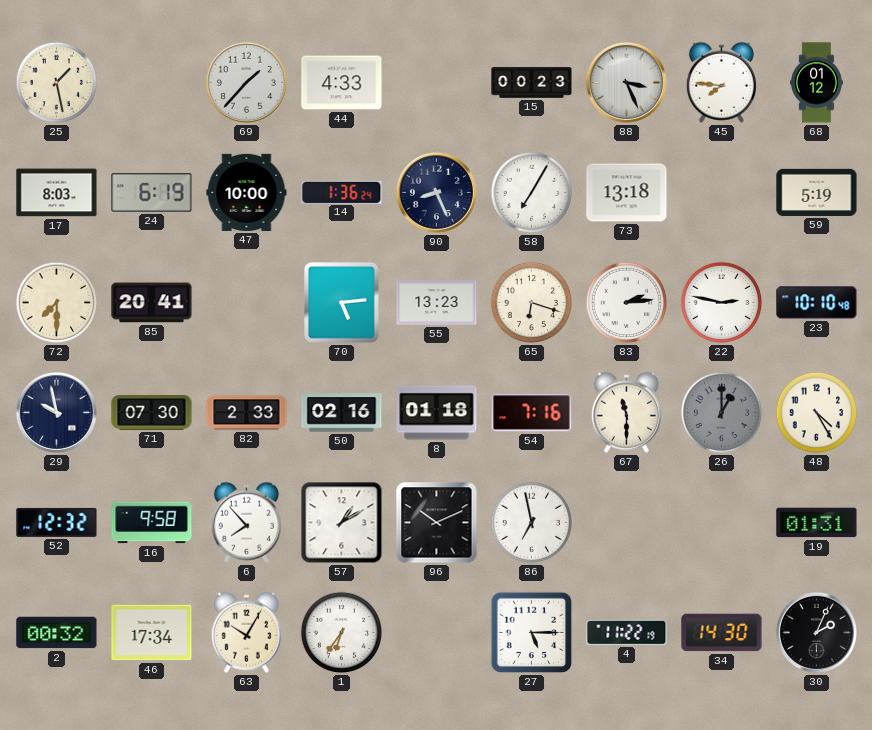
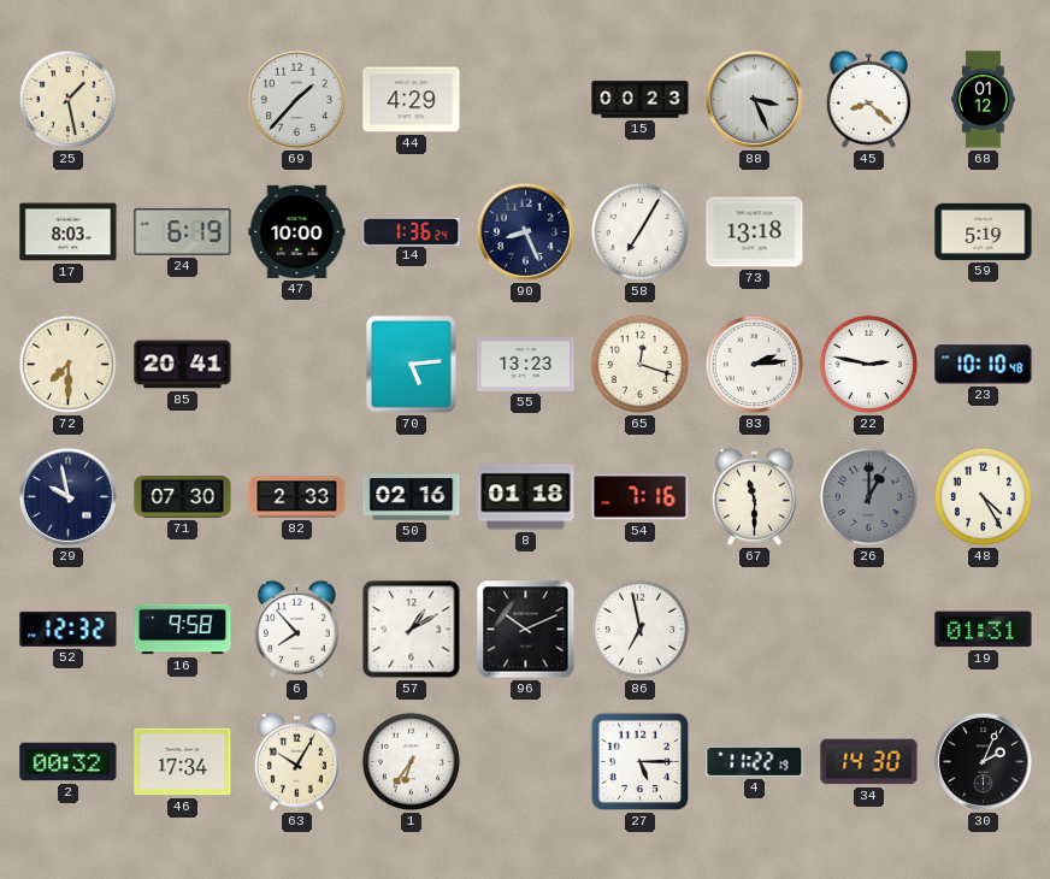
44: 4:33 -> 4:29
45: 7:46 -> 8:22
65: 6:18 -> 12:18
